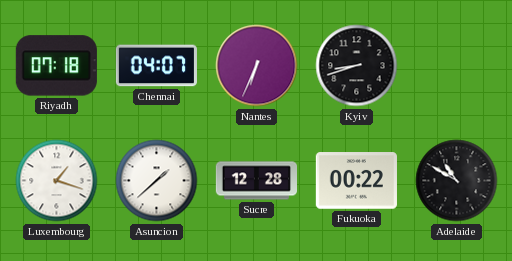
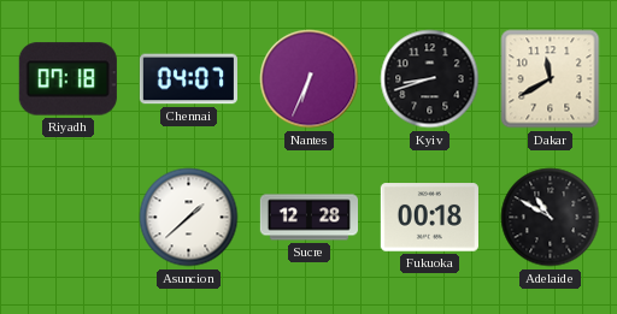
Dakar: none -> 11:40
Luxembourg: 1:18 -> none
Fukuoka: 00:22 -> 00:18
